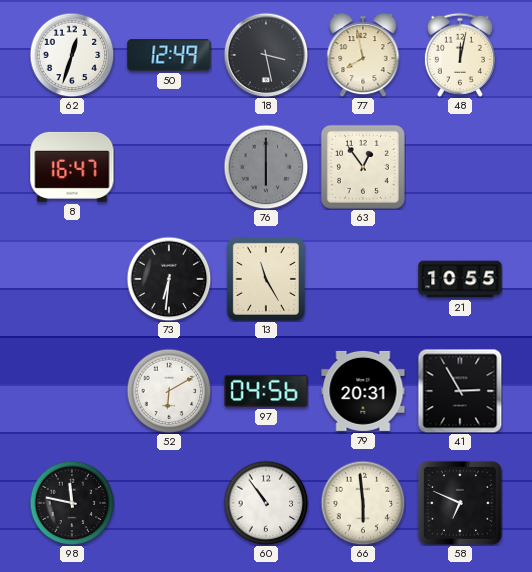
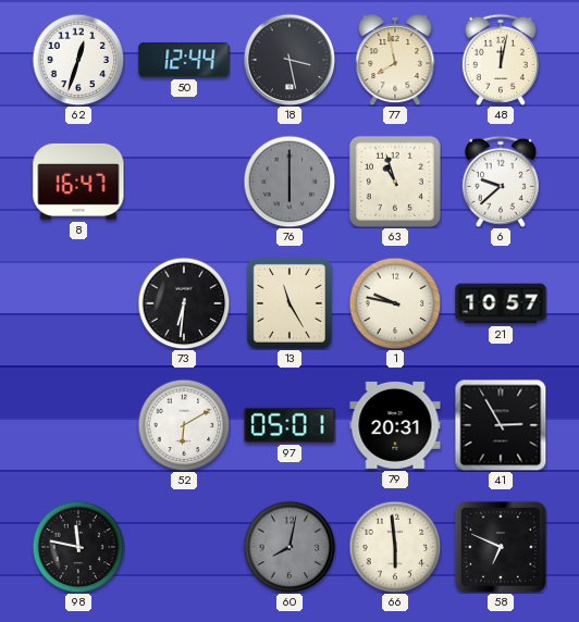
50: 12:49 -> 12:44
63: 12:54 -> 10:57
6: none -> 9:38
1: none -> 9:47
21: 10:55 -> 10:57
97: 04:56 -> 05:01
60: 10:54 -> 8:02
60 dial: white -> grey
